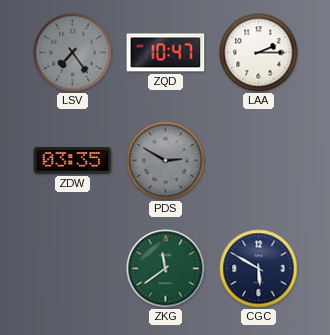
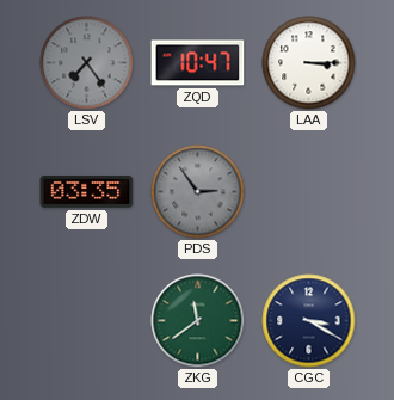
LAA: 2:15 -> 3:15
PDS: 2:50 -> 2:54
CGC: 5:50 -> 3:20
